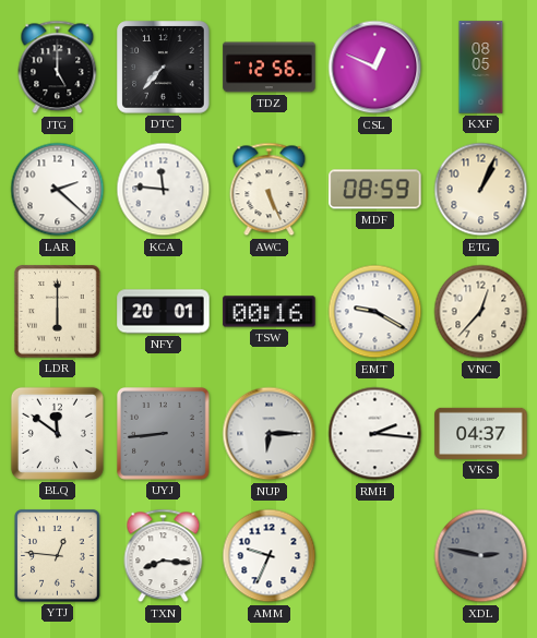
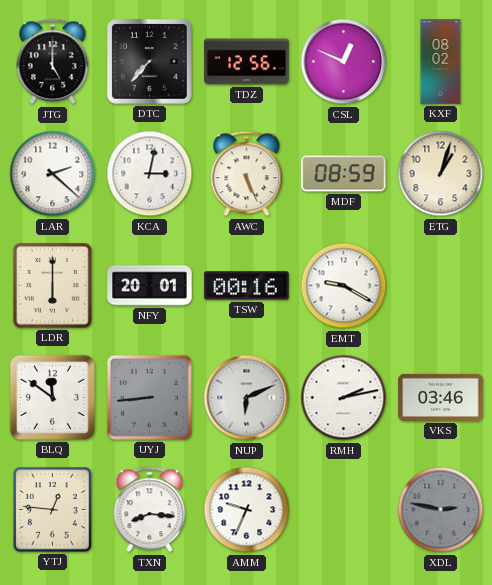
KXF: 08:05 -> 08:02
KCA: 11:46 -> 3:02
ETG: 1:04 -> 1:03
VNC: 12:37 -> none
NUP: 6:15 -> 6:11
RMH: 2:16 -> 2:13
VKS: 04:37 -> 03:46
